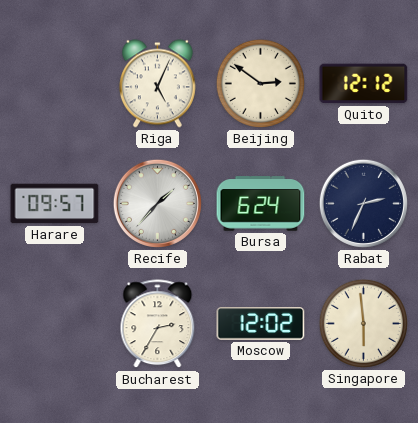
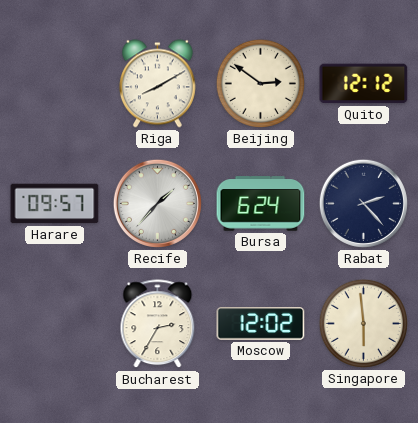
Riga: 5:04 -> 8:10
Rabat: 2:34 -> 2:23
